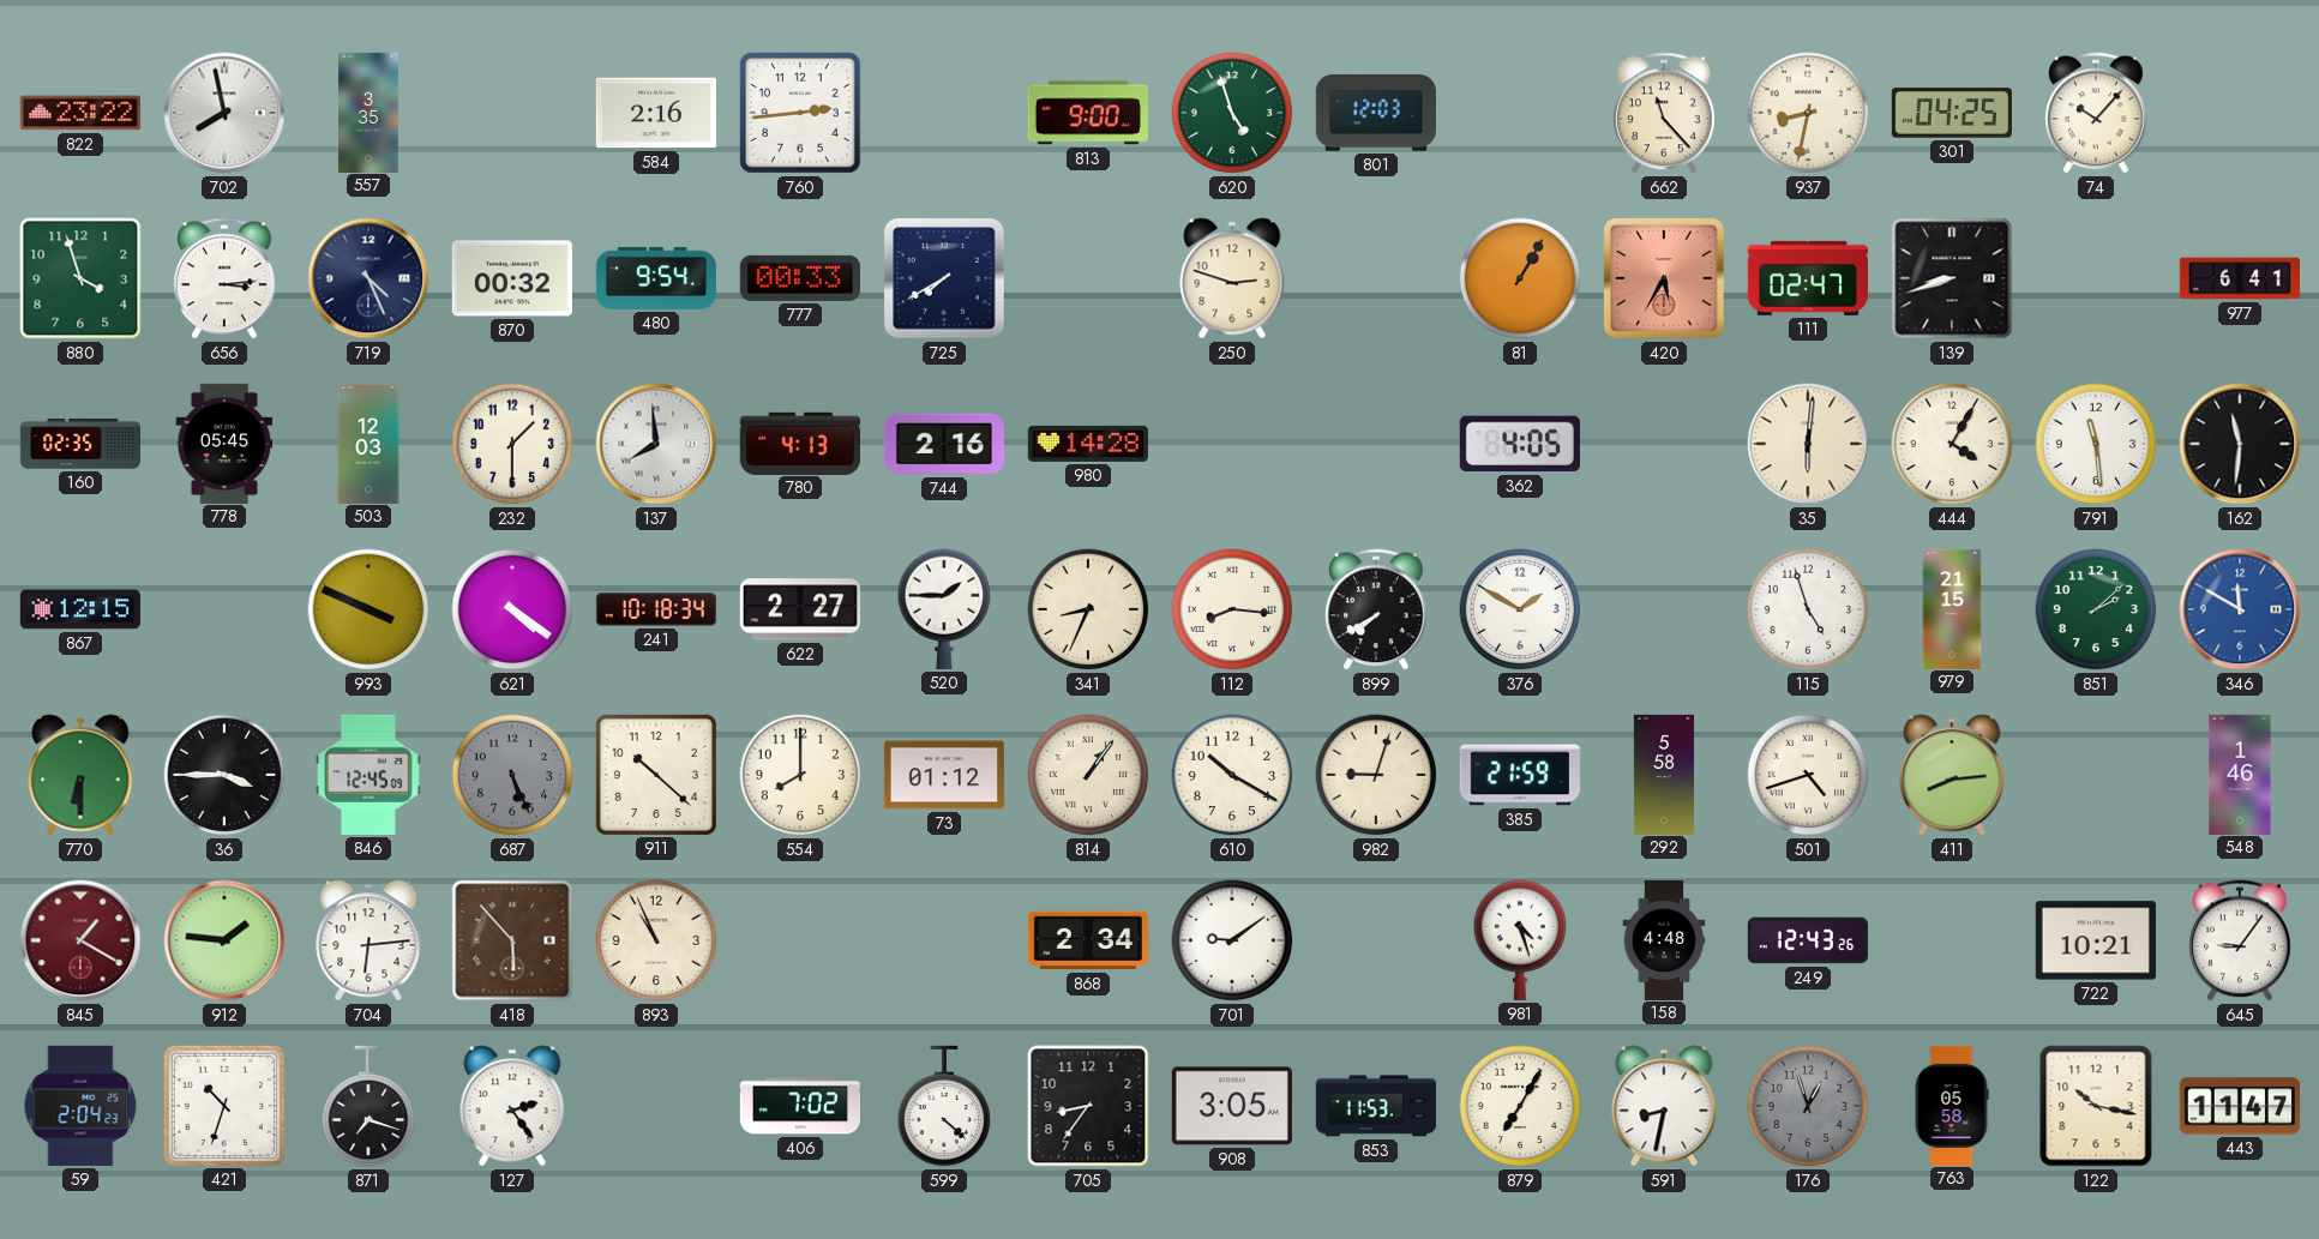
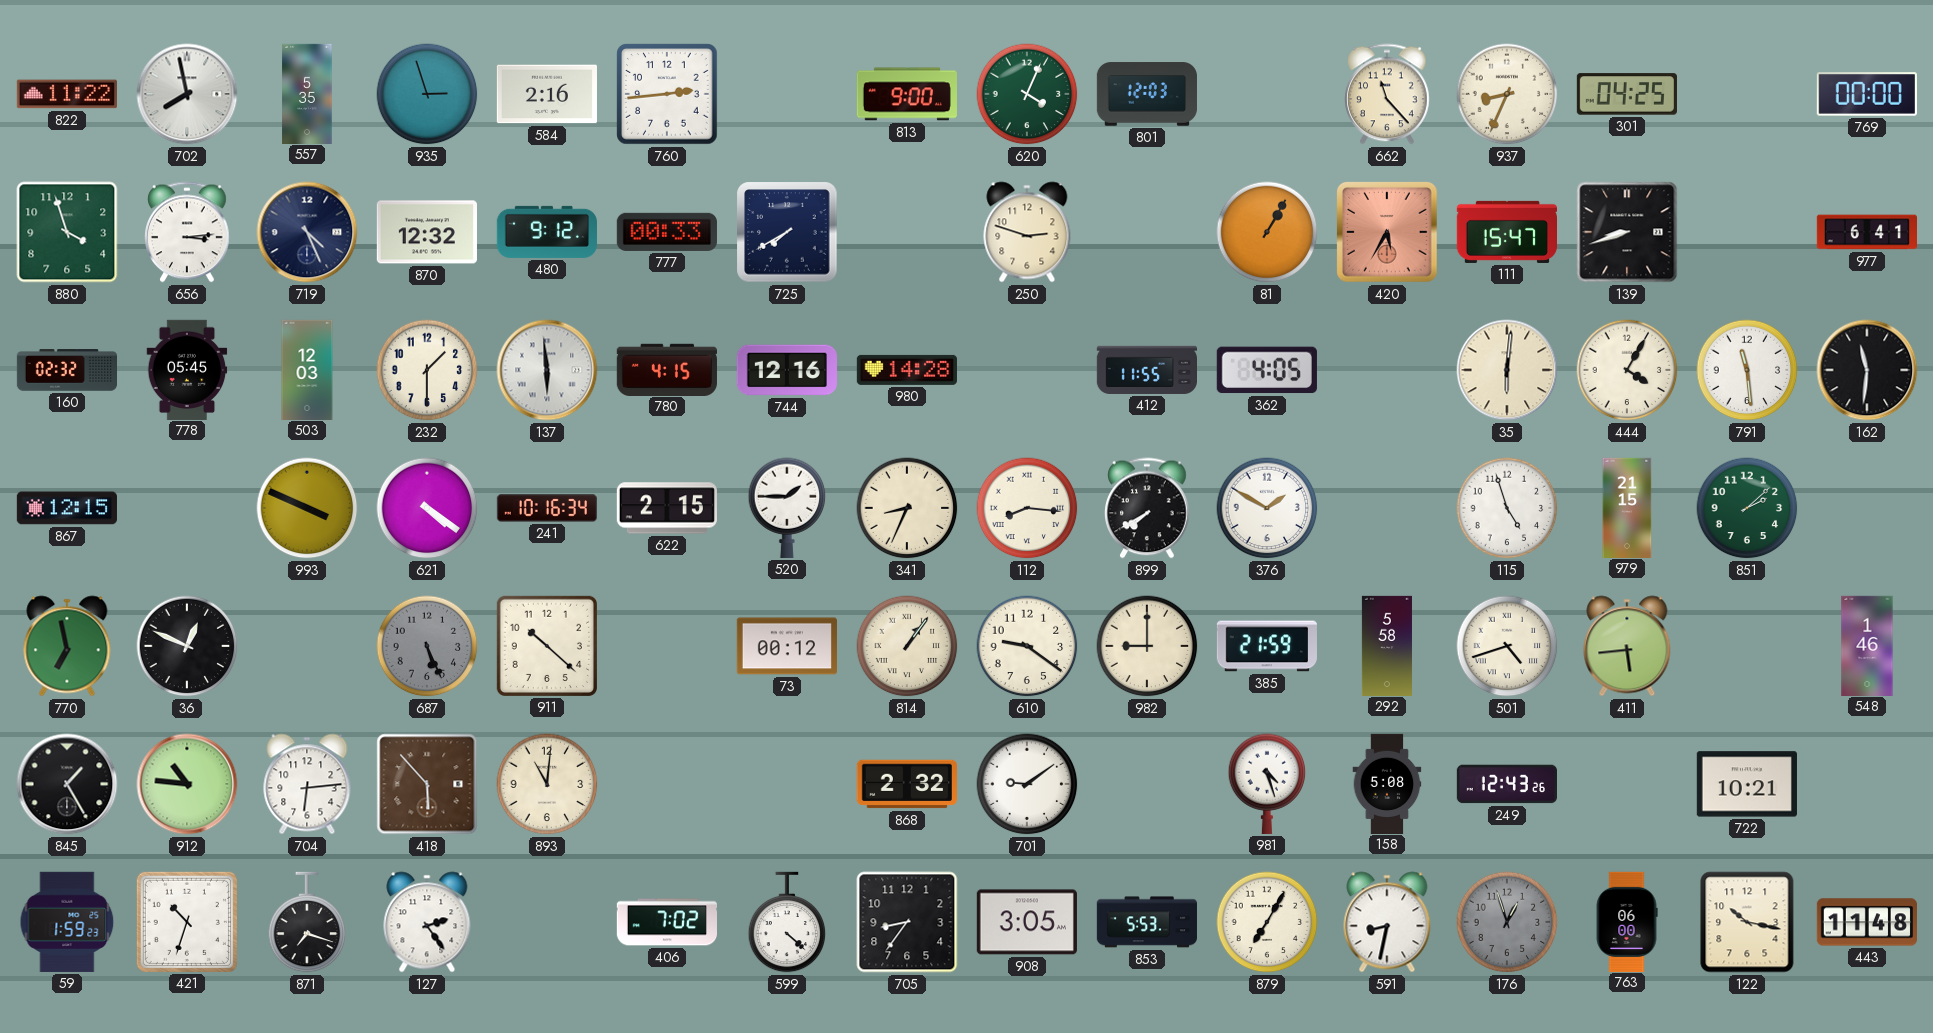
822: 23:22 -> 11:22
557: 3:35 -> 5:35
935: none -> 2:57
620: 4:57 -> 4:04
937: 8:32 -> 8:34
74: 10:07 -> none
769: none -> 00:00
870: 00:32 -> 12:32
480: 9:54 -> 9:12
111: 02:47 -> 15:47
160: 02:35 -> 02:32
137: 7:59 -> 5:59
780: 4:13 -> 4:15
744: 2:16 -> 12:16
412: none -> 11:55
241: 10:18 -> 10:16
622: 2:27 -> 2:15
346: 11:50 -> none
770: 6:30 -> 6:58
36: 3:45 -> 12:49
846: 12:45 -> none
554: 8:00 -> none
73: 01:12 -> 00:12
610: 10:20 -> 9:21
982: 9:03 -> 9:00
411: 8:14 -> 5:44
845: 1:20 -> 1:25
845 dial: burgundy -> black
912: 1:46 -> 10:46
893: 10:56 -> 11:01
868: 2:34 -> 2:32
158: 4:48 -> 5:08
645: 9:06 -> none
59: 2:04 -> 1:59
853: 11:53 -> 5:53
763: 05:58 -> 06:00
443: 11:47 -> 11:48
